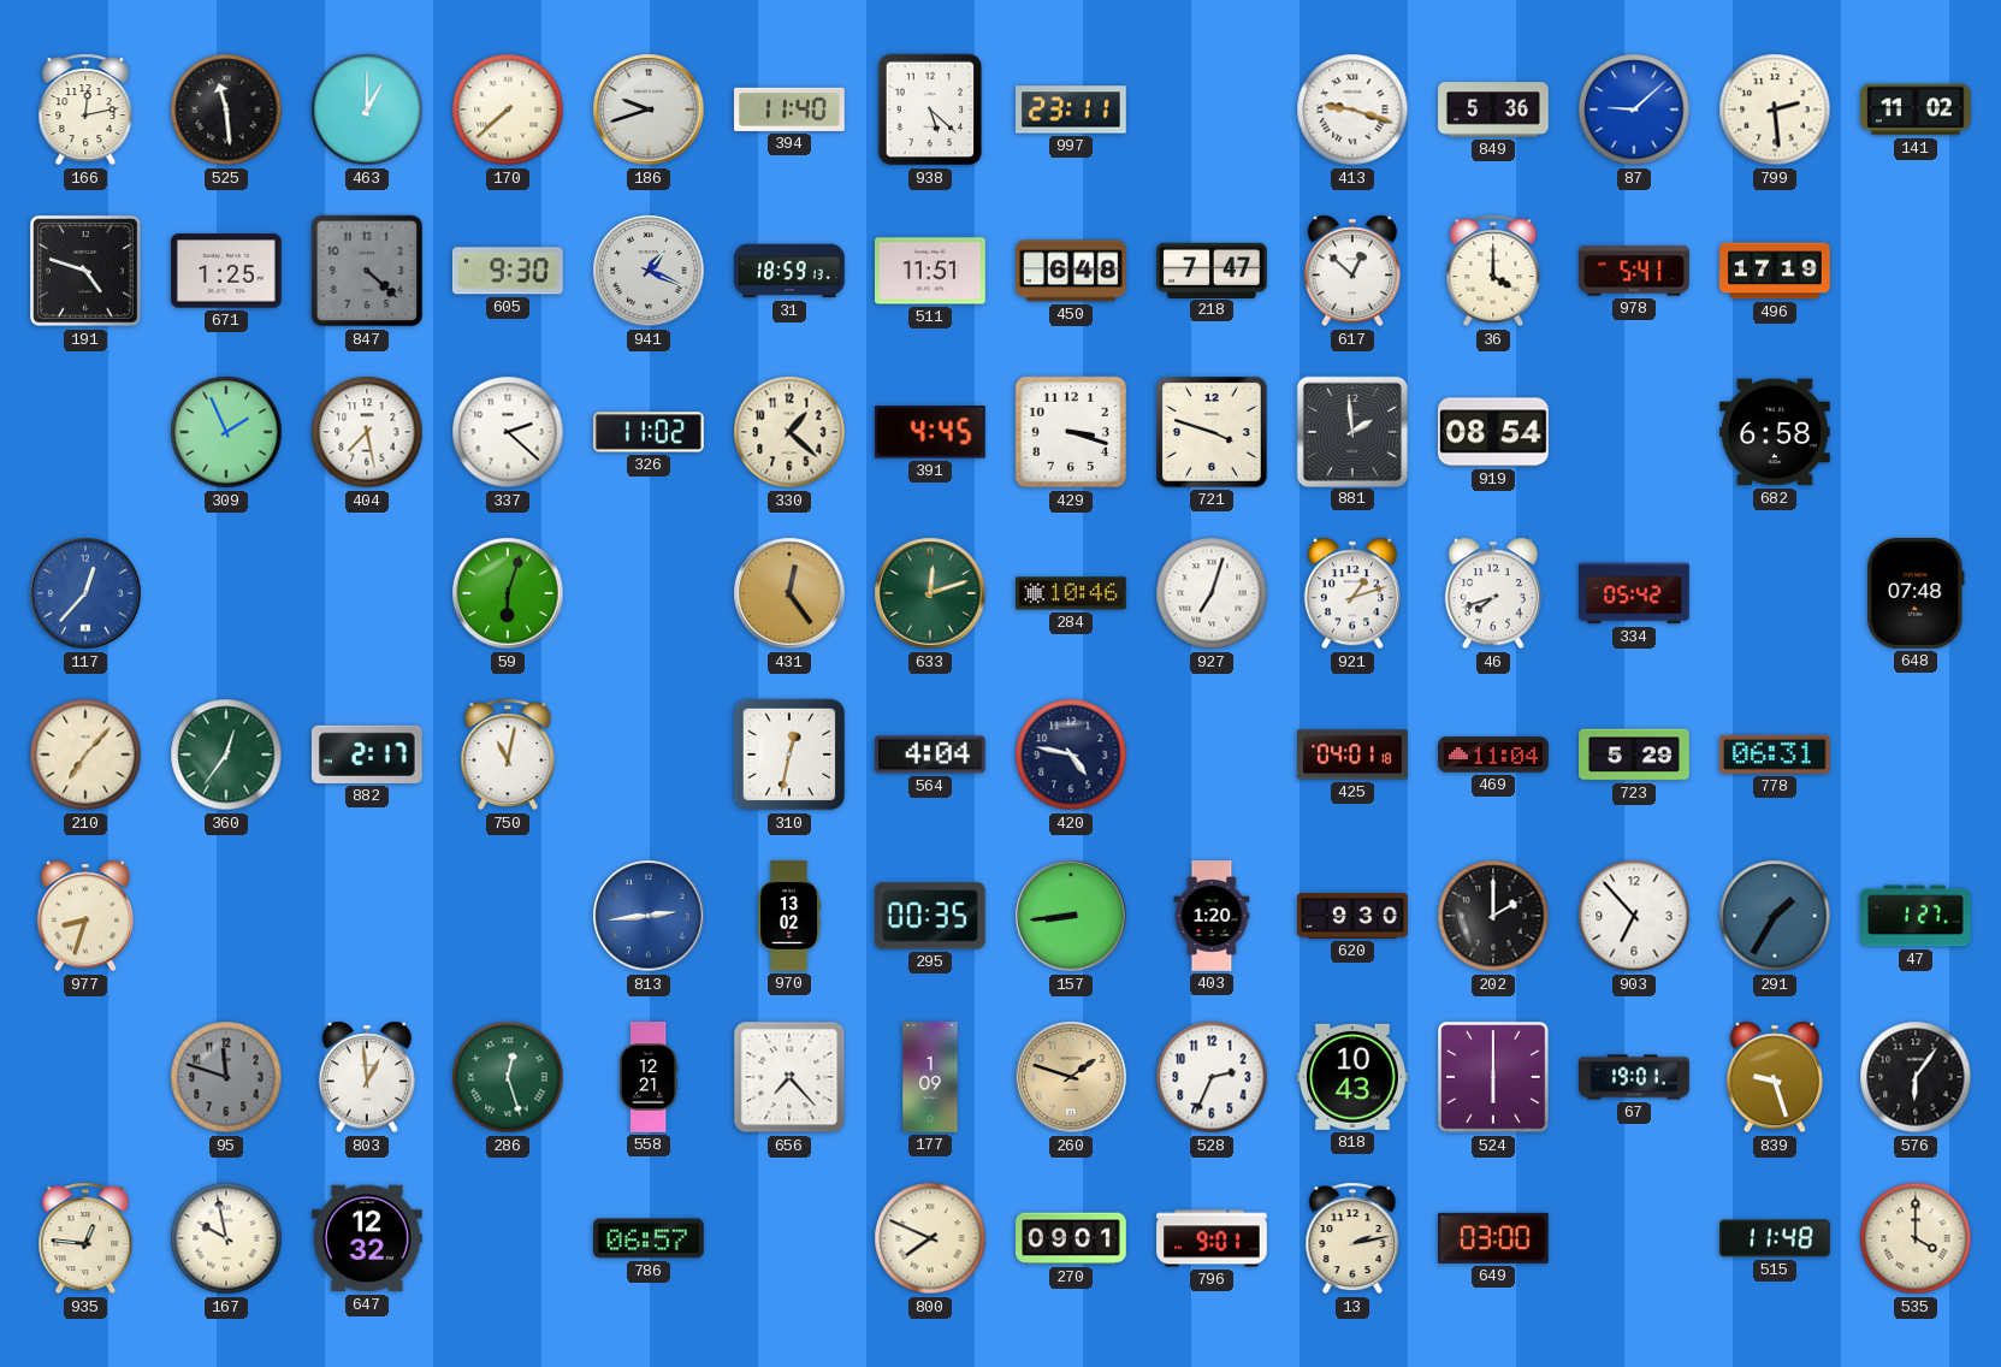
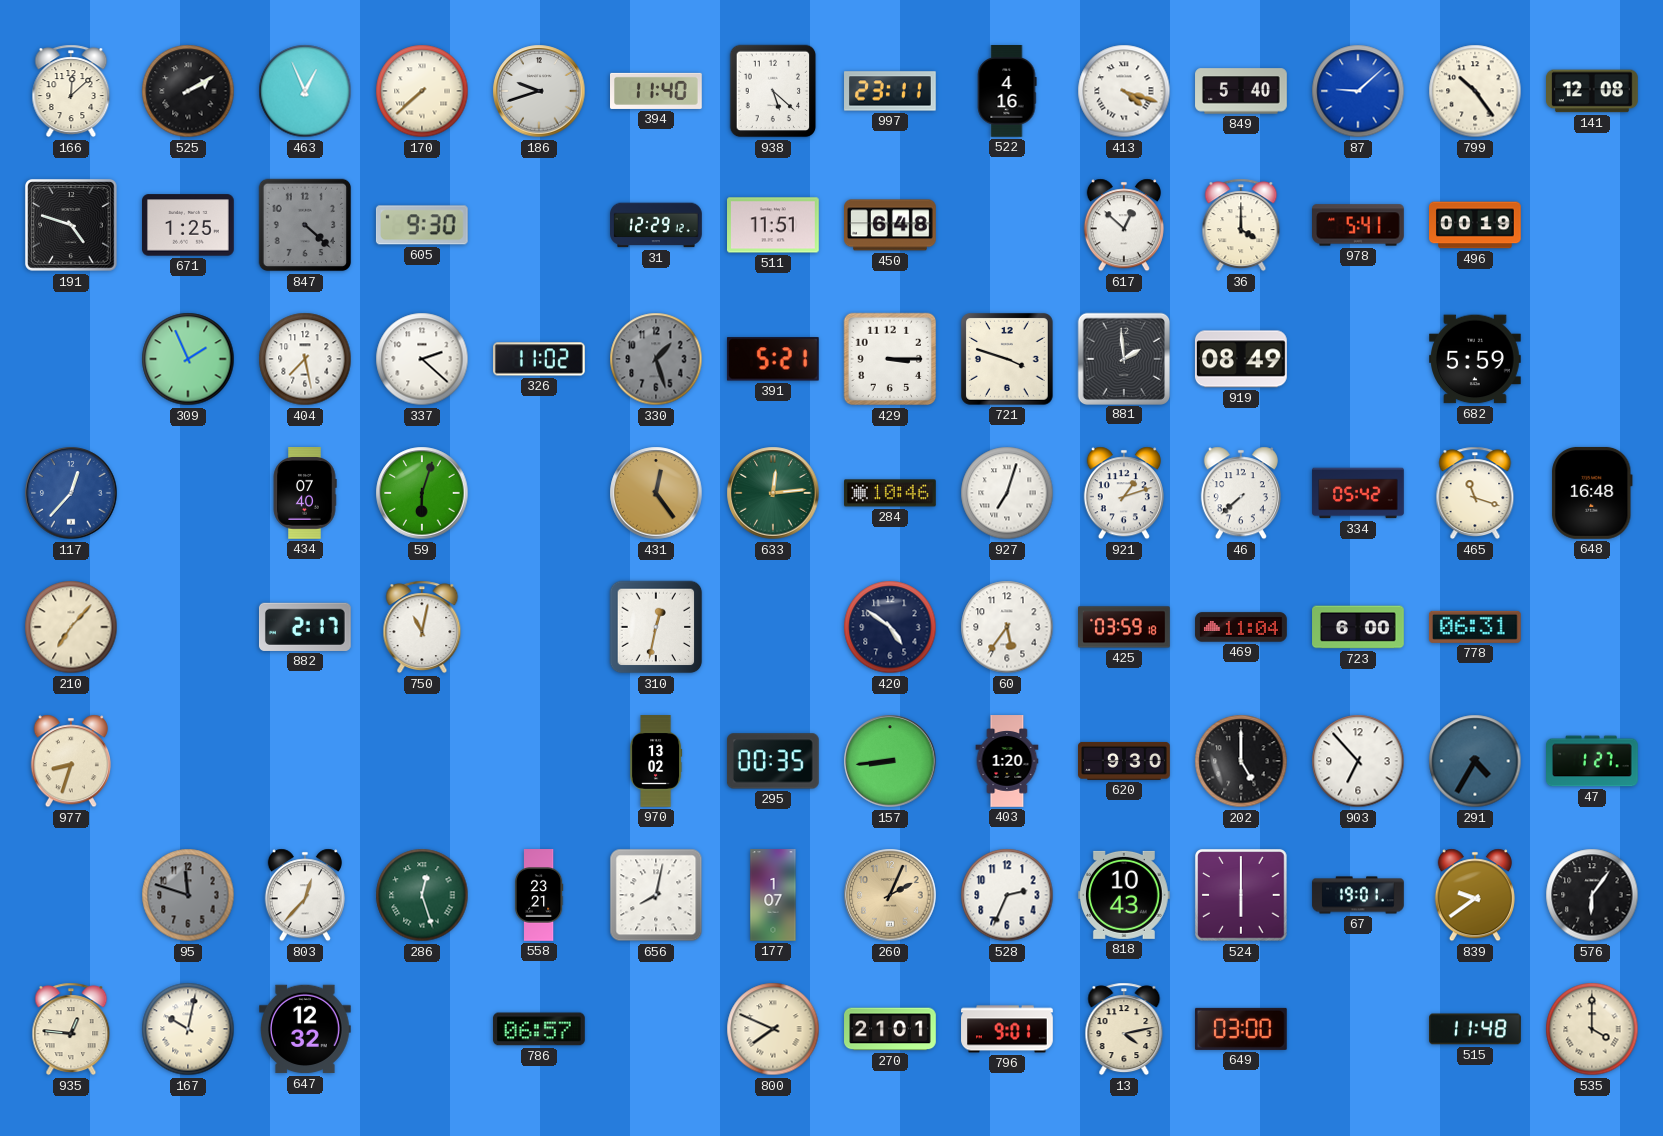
166: 12:13 -> 12:08
525: 11:29 -> 2:10
463: 1:00 -> 12:56
522: none -> 4:16
413: 9:18 -> 4:18
849: 5:36 -> 5:40
799: 2:29 -> 10:24
141: 11:02 -> 12:08
941: 1:19 -> none
31: 18:59 -> 12:29
218: 7:47 -> none
496: 17:19 -> 00:19
330: 1:22 -> 1:27
330 dial: cream -> grey
391: 4:45 -> 5:21
429: 3:18 -> 3:15
919: 08:54 -> 08:49
682: 6:58 -> 5:59
434: none -> 07:40
633: 12:12 -> 12:14
46: 7:42 -> 7:38
465: none -> 11:18
648: 07:48 -> 16:48
360: 12:36 -> none
564: 4:04 -> none
420: 4:47 -> 4:51
60: none -> 5:36
425: 04:01 -> 03:59
723: 5:29 -> 6:00
813: 2:44 -> none
202: 2:00 -> 5:00
291: 1:35 -> 4:35
803: 12:59 -> 12:37
558: 12:21 -> 23:21
656: 7:23 -> 8:02
177: 1:09 -> 1:07
260: 1:48 -> 2:04
839: 9:27 -> 9:39
167: 9:58 -> 10:02
270: 09:01 -> 21:01
13: 2:13 -> 4:13
